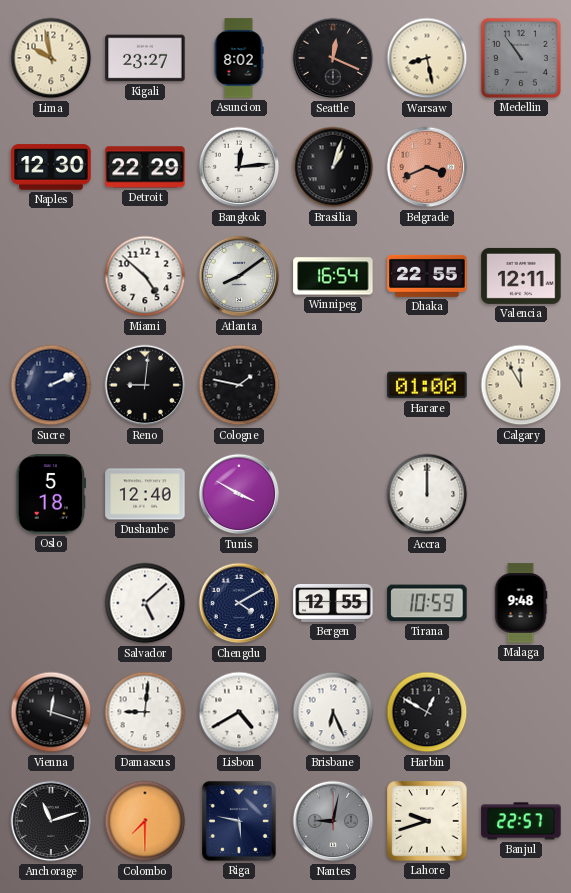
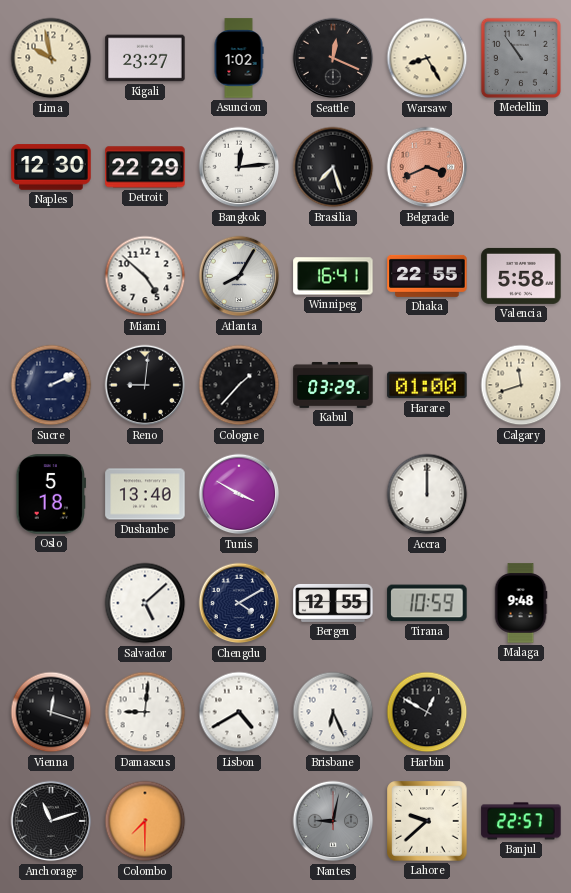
Asuncion: 8:02 -> 1:02
Warsaw: 8:28 -> 8:25
Brasilia: 1:03 -> 7:27
Atlanta: 8:09 -> 8:05
Winnipeg: 16:54 -> 16:41
Valencia: 12:11 -> 5:58
Cologne: 1:47 -> 1:37
Kabul: none -> 03:29
Calgary: 11:55 -> 11:42
Dushanbe: 12:40 -> 13:40
Riga: 5:47 -> none
Lahore: 9:42 -> 9:38
